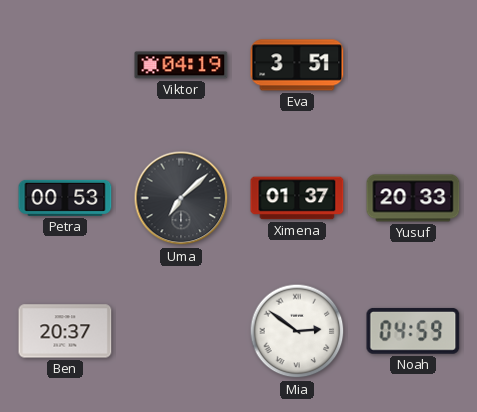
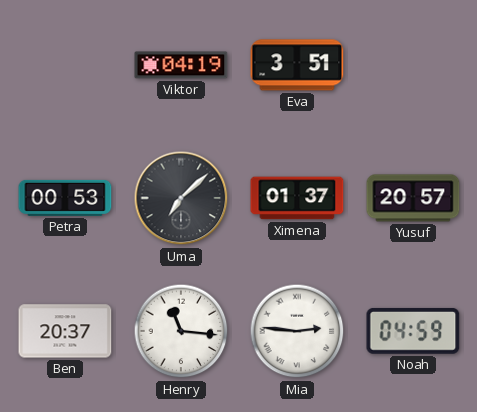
Yusuf: 20:33 -> 20:57
Henry: none -> 11:16
Mia: 2:51 -> 2:46
